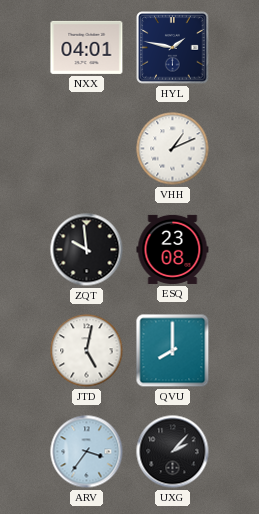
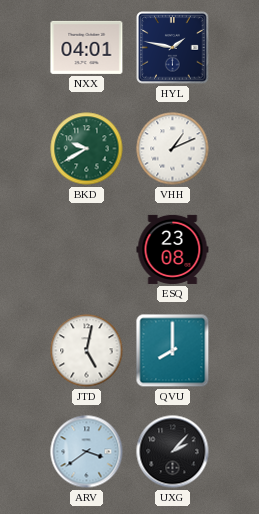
BKD: none -> 9:40
ZQT: 9:59 -> none
ARV: 3:36 -> 3:39
